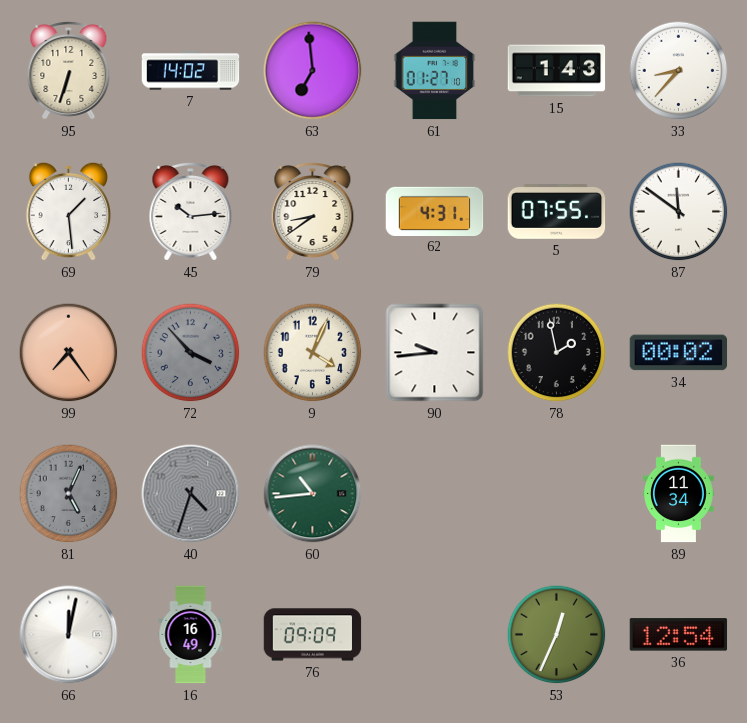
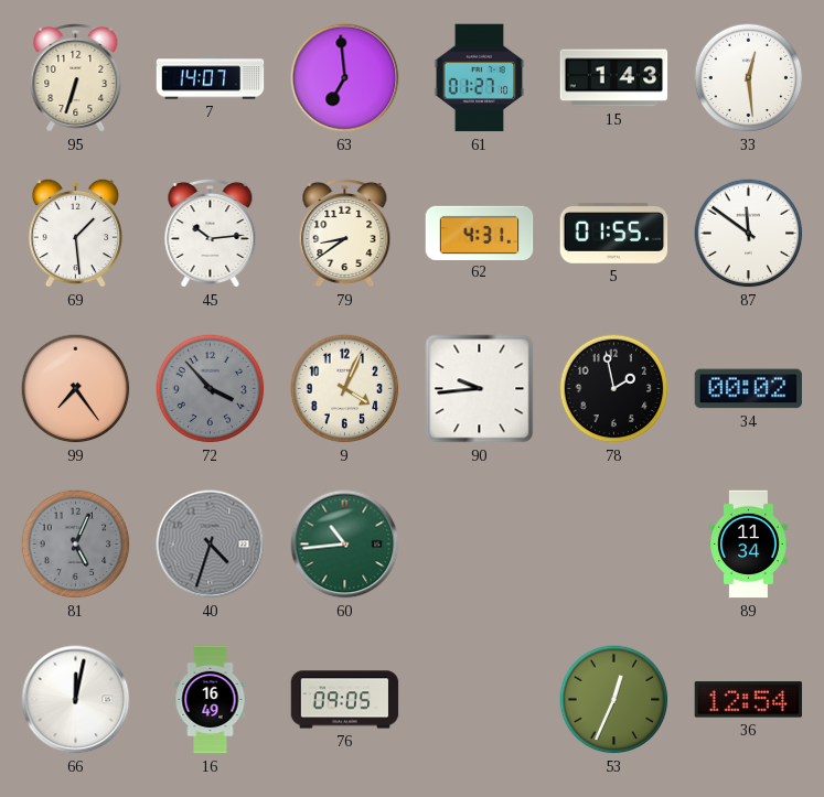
7: 14:02 -> 14:07
33: 8:37 -> 12:29
5: 07:55 -> 01:55
76: 09:09 -> 09:05
